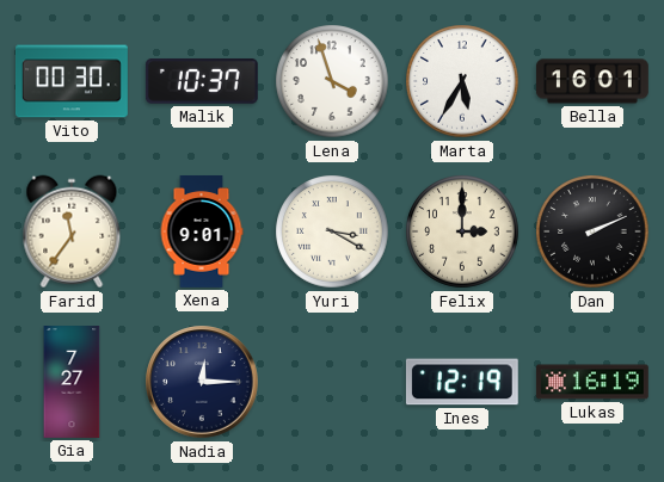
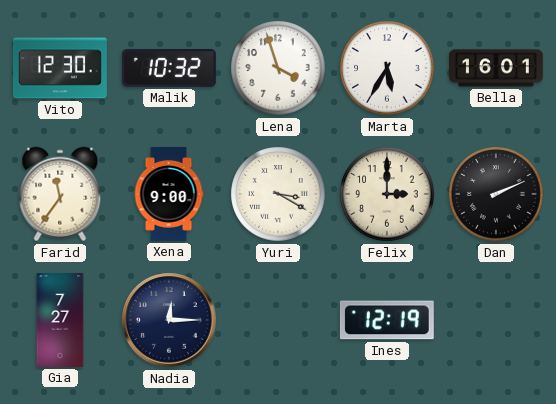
Vito: 00:30 -> 12:30
Malik: 10:37 -> 10:32
Xena: 9:01 -> 9:00
Lukas: 16:19 -> none
